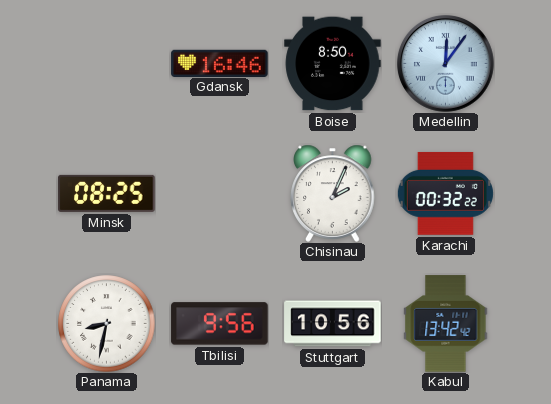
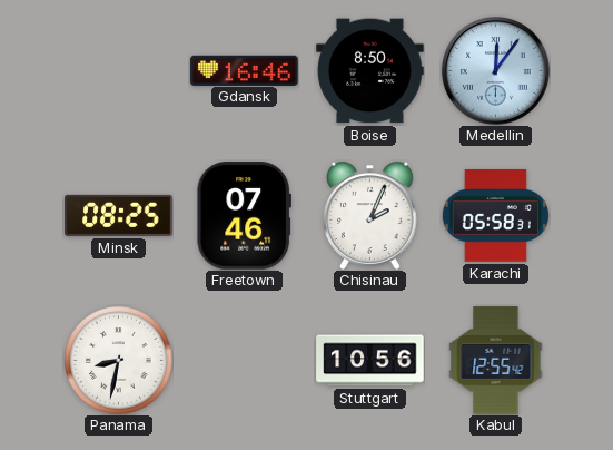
Freetown: none -> 07:46
Karachi: 00:32 -> 05:58
Tbilisi: 9:56 -> none
Kabul: 13:42 -> 12:55
